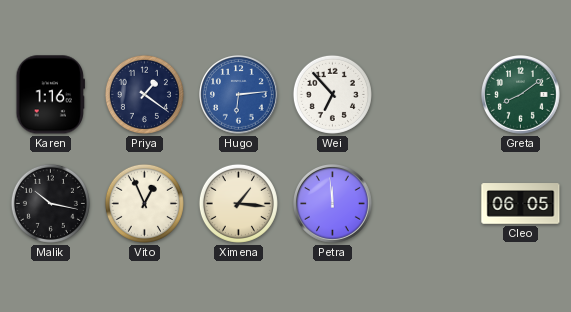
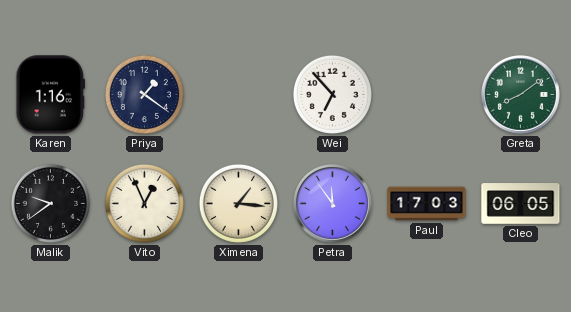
Hugo: 6:14 -> none
Malik: 10:17 -> 9:39
Petra: 11:59 -> 11:54
Paul: none -> 17:03
